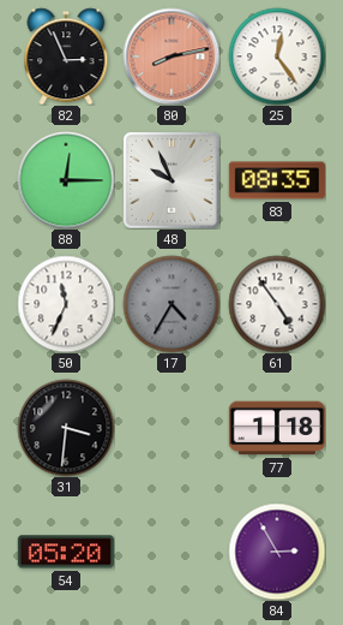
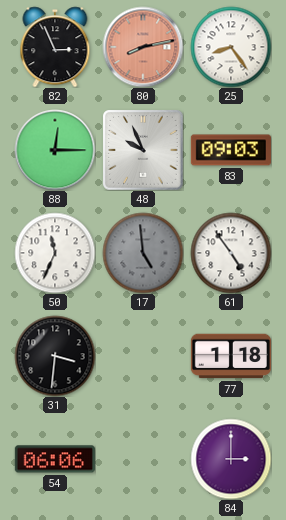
25: 12:24 -> 8:24
83: 08:35 -> 09:03
17: 4:35 -> 4:59
54: 05:20 -> 06:06
84: 2:55 -> 3:00
